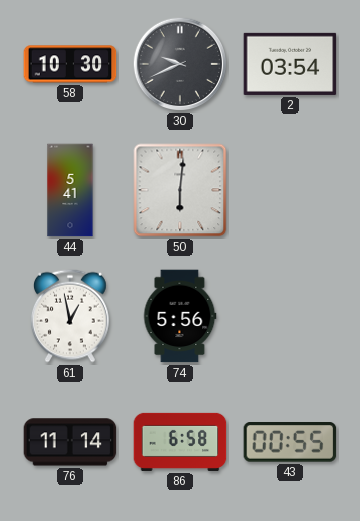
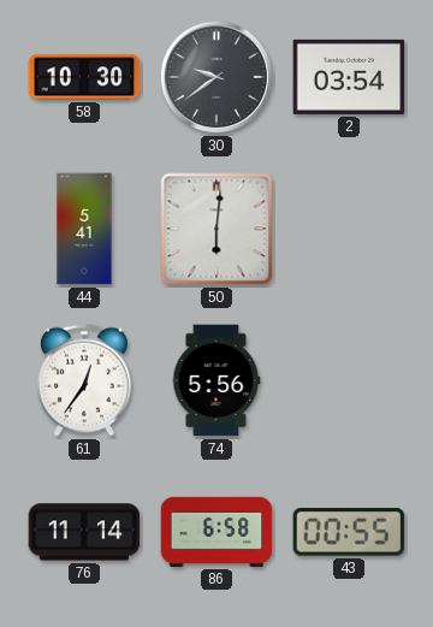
30: 9:41 -> 9:39
61: 12:58 -> 12:36
